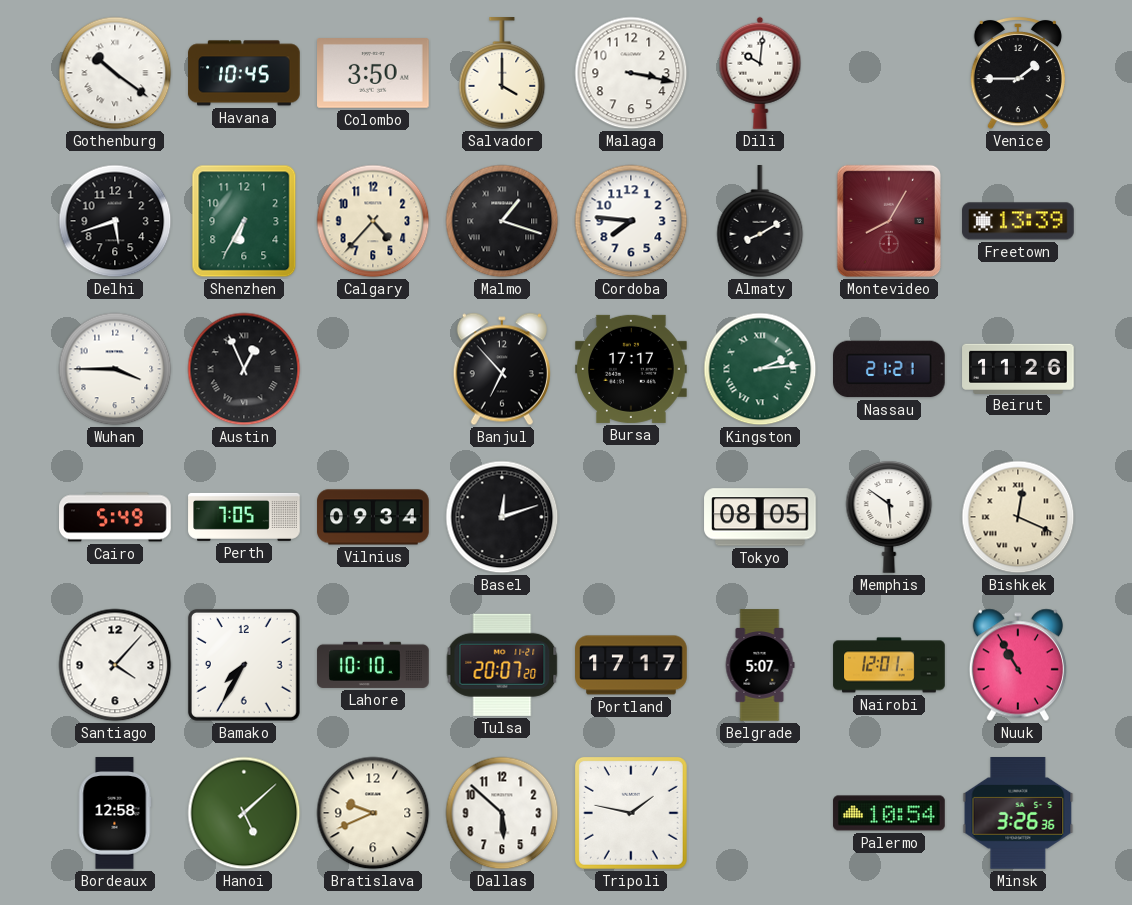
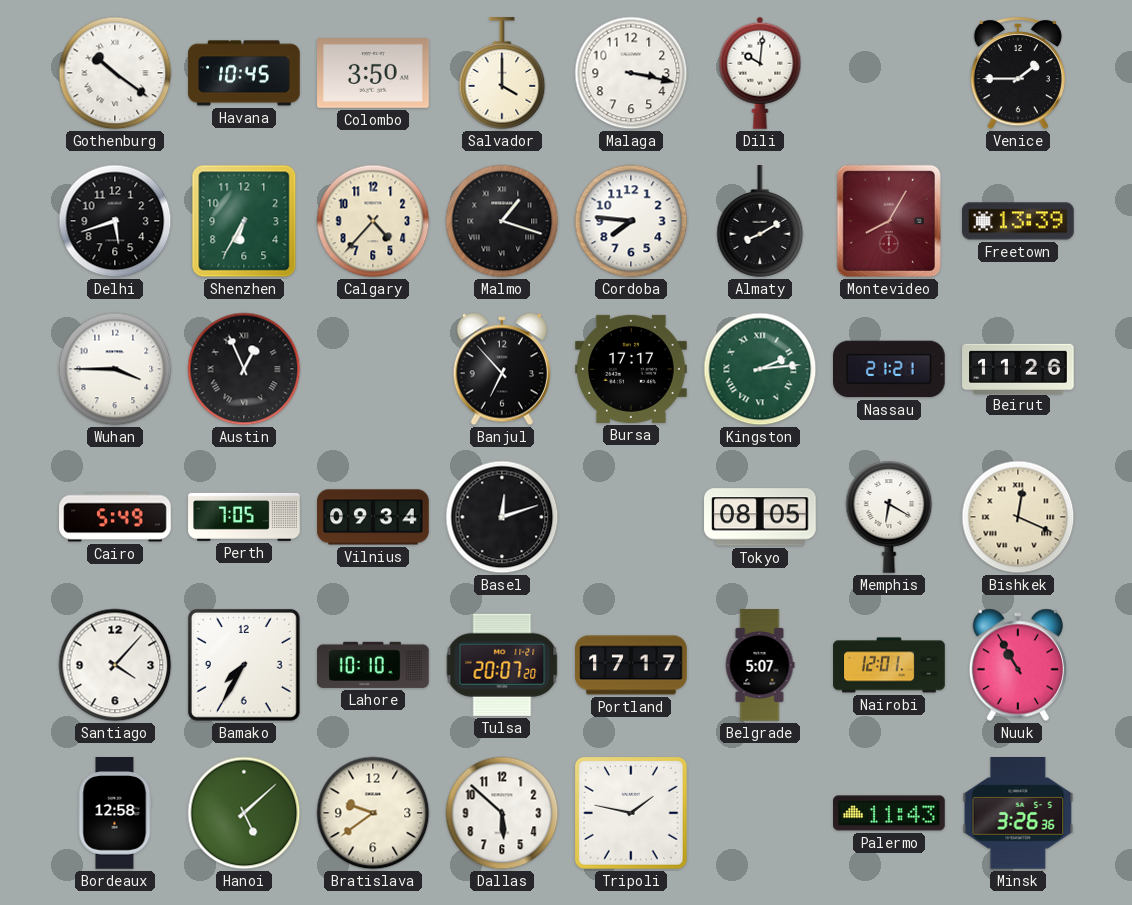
Memphis: 5:51 -> 6:20
Bratislava: 9:41 -> 9:39
Palermo: 10:54 -> 11:43
